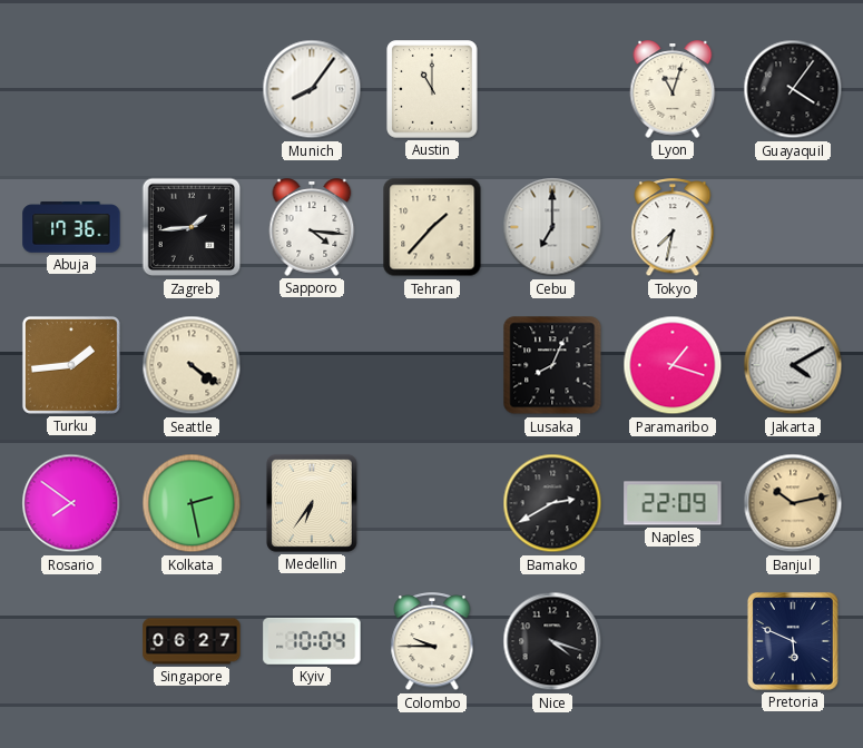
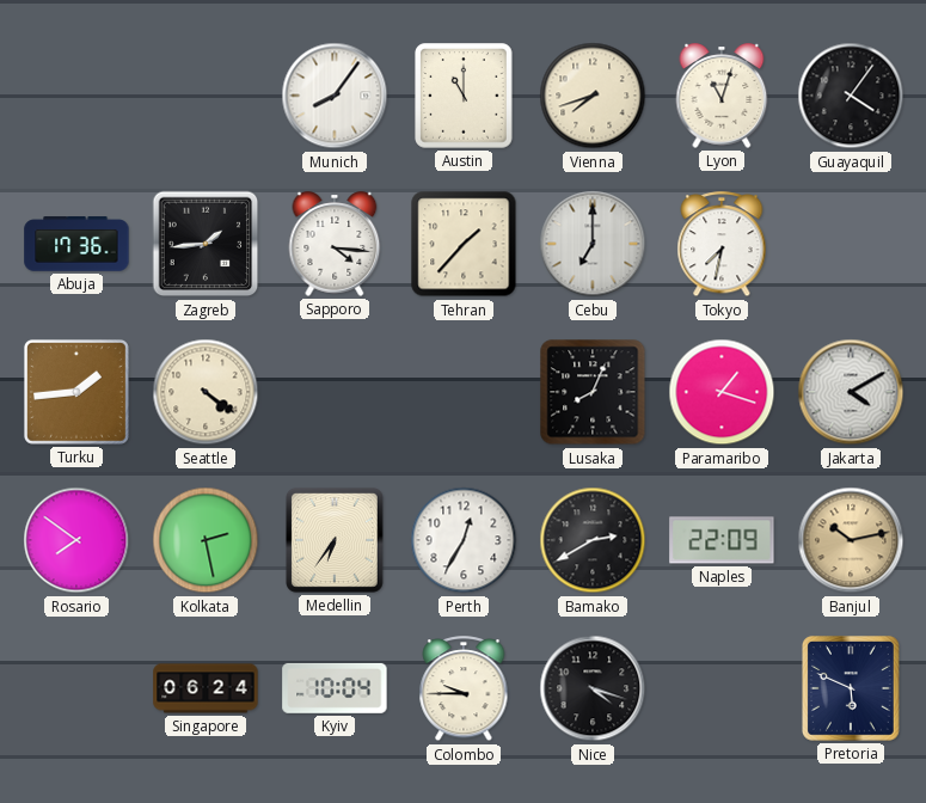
Vienna: none -> 7:42
Perth: none -> 12:35
Singapore: 06:27 -> 06:24
